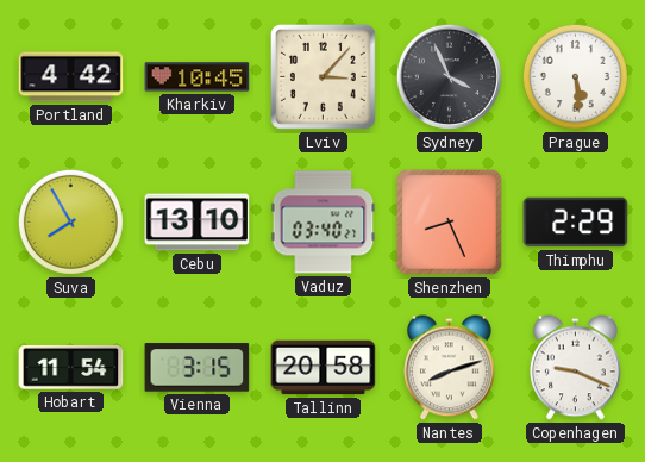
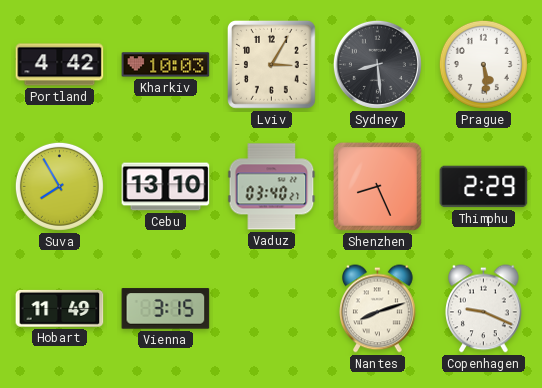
Kharkiv: 10:45 -> 10:03
Lviv: 3:07 -> 3:05
Sydney: 3:56 -> 8:29
Hobart: 11:54 -> 11:49
Tallinn: 20:58 -> none
